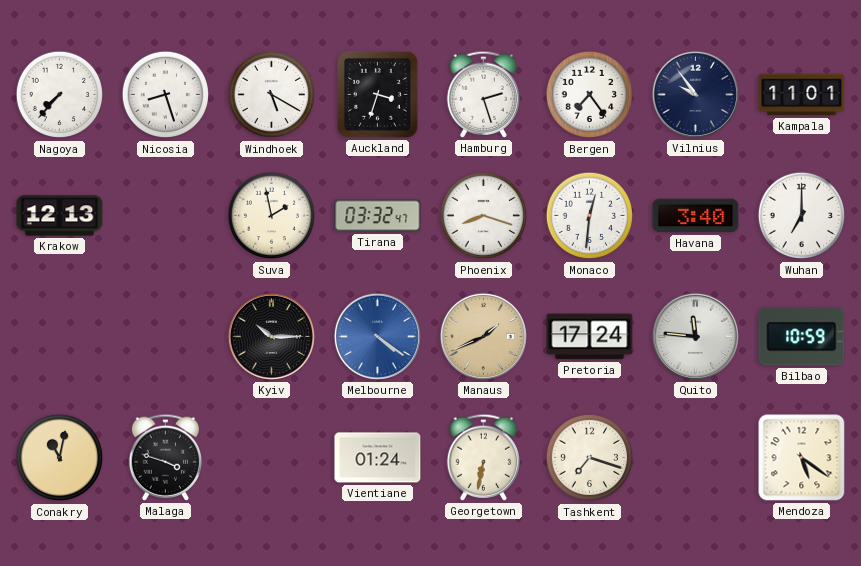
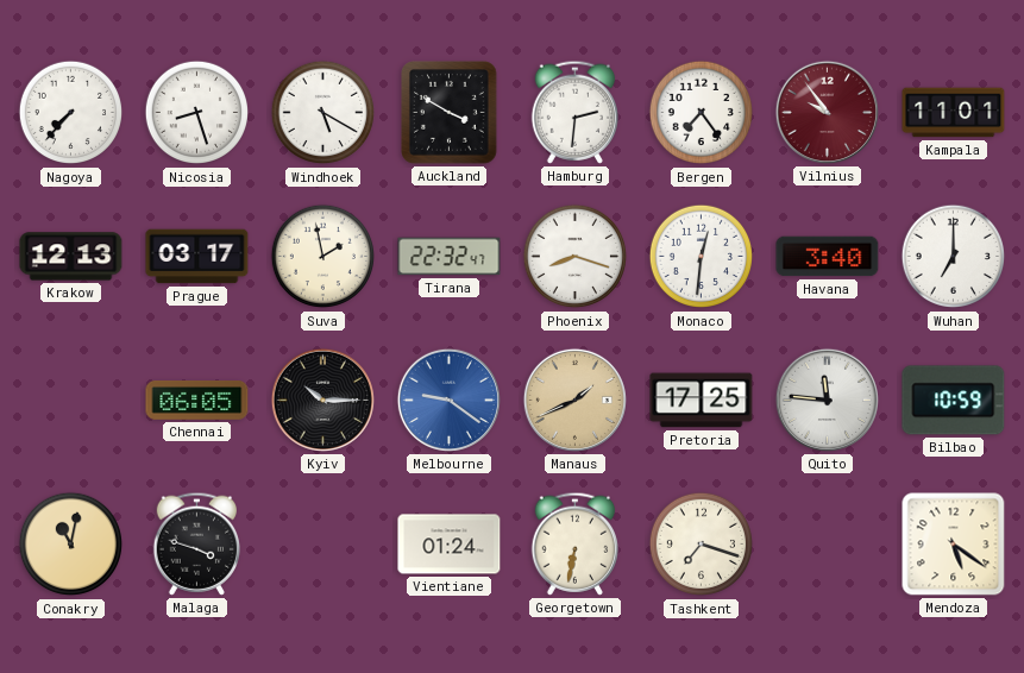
Auckland: 3:33 -> 3:50
Hamburg: 2:27 -> 2:31
Vilnius dial: navy -> burgundy
Prague: none -> 03:17
Tirana: 03:32 -> 22:32
Chennai: none -> 06:05
Melbourne: 4:21 -> 9:21
Pretoria: 17:24 -> 17:25
